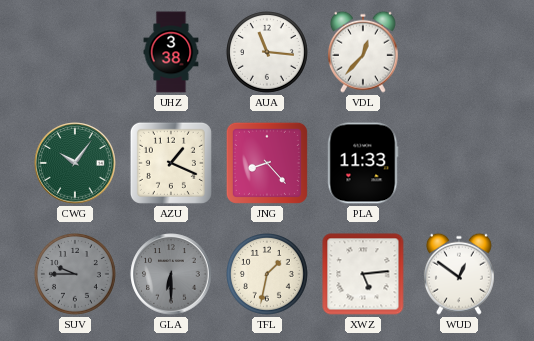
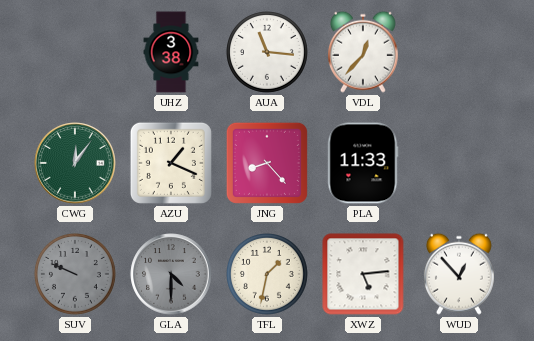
CWG: 10:06 -> 12:06
SUV: 9:45 -> 9:49
GLA: 6:30 -> 4:30
WUD: 12:51 -> 12:53
